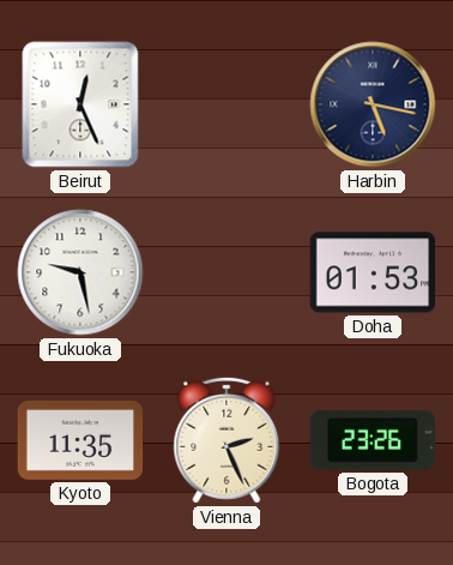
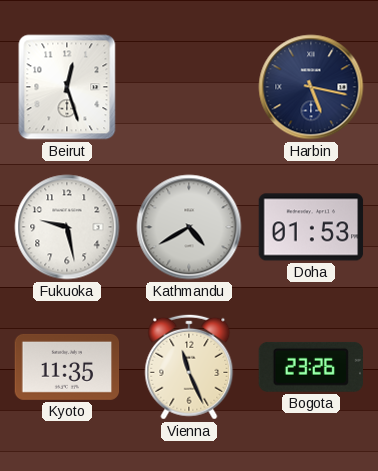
Beirut: 12:26 -> 12:27
Kathmandu: none -> 4:40
Vienna: 2:26 -> 11:26
